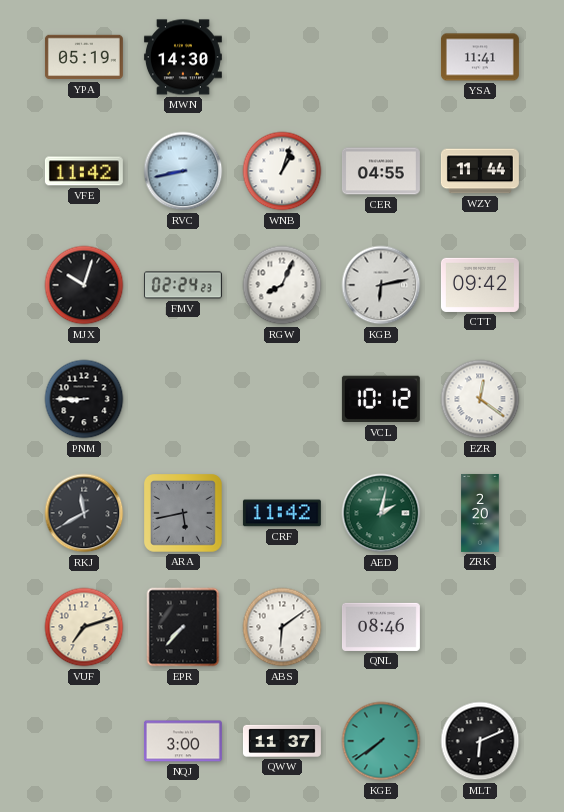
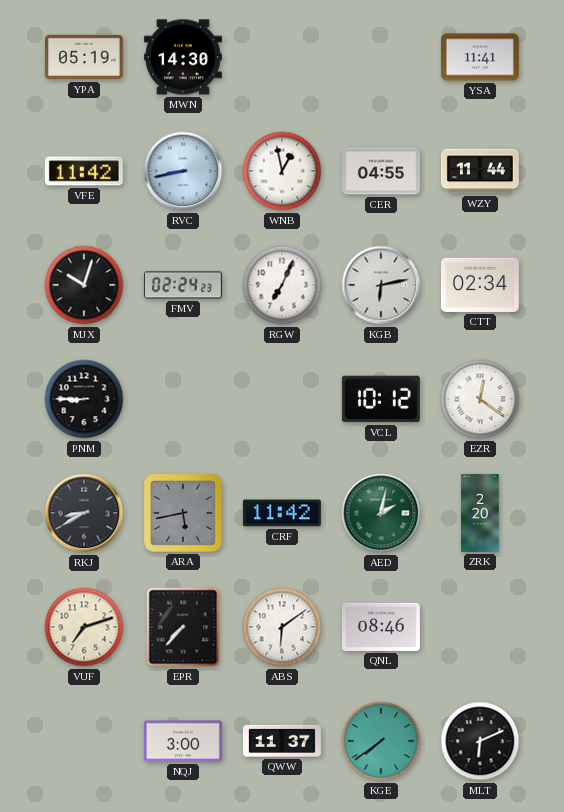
WNB: 1:03 -> 12:58
RGW: 8:04 -> 7:04
CTT: 09:42 -> 02:34
RKJ: 11:40 -> 8:40
